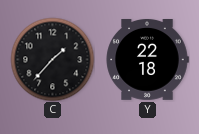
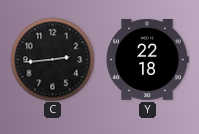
C: 1:37 -> 2:44
